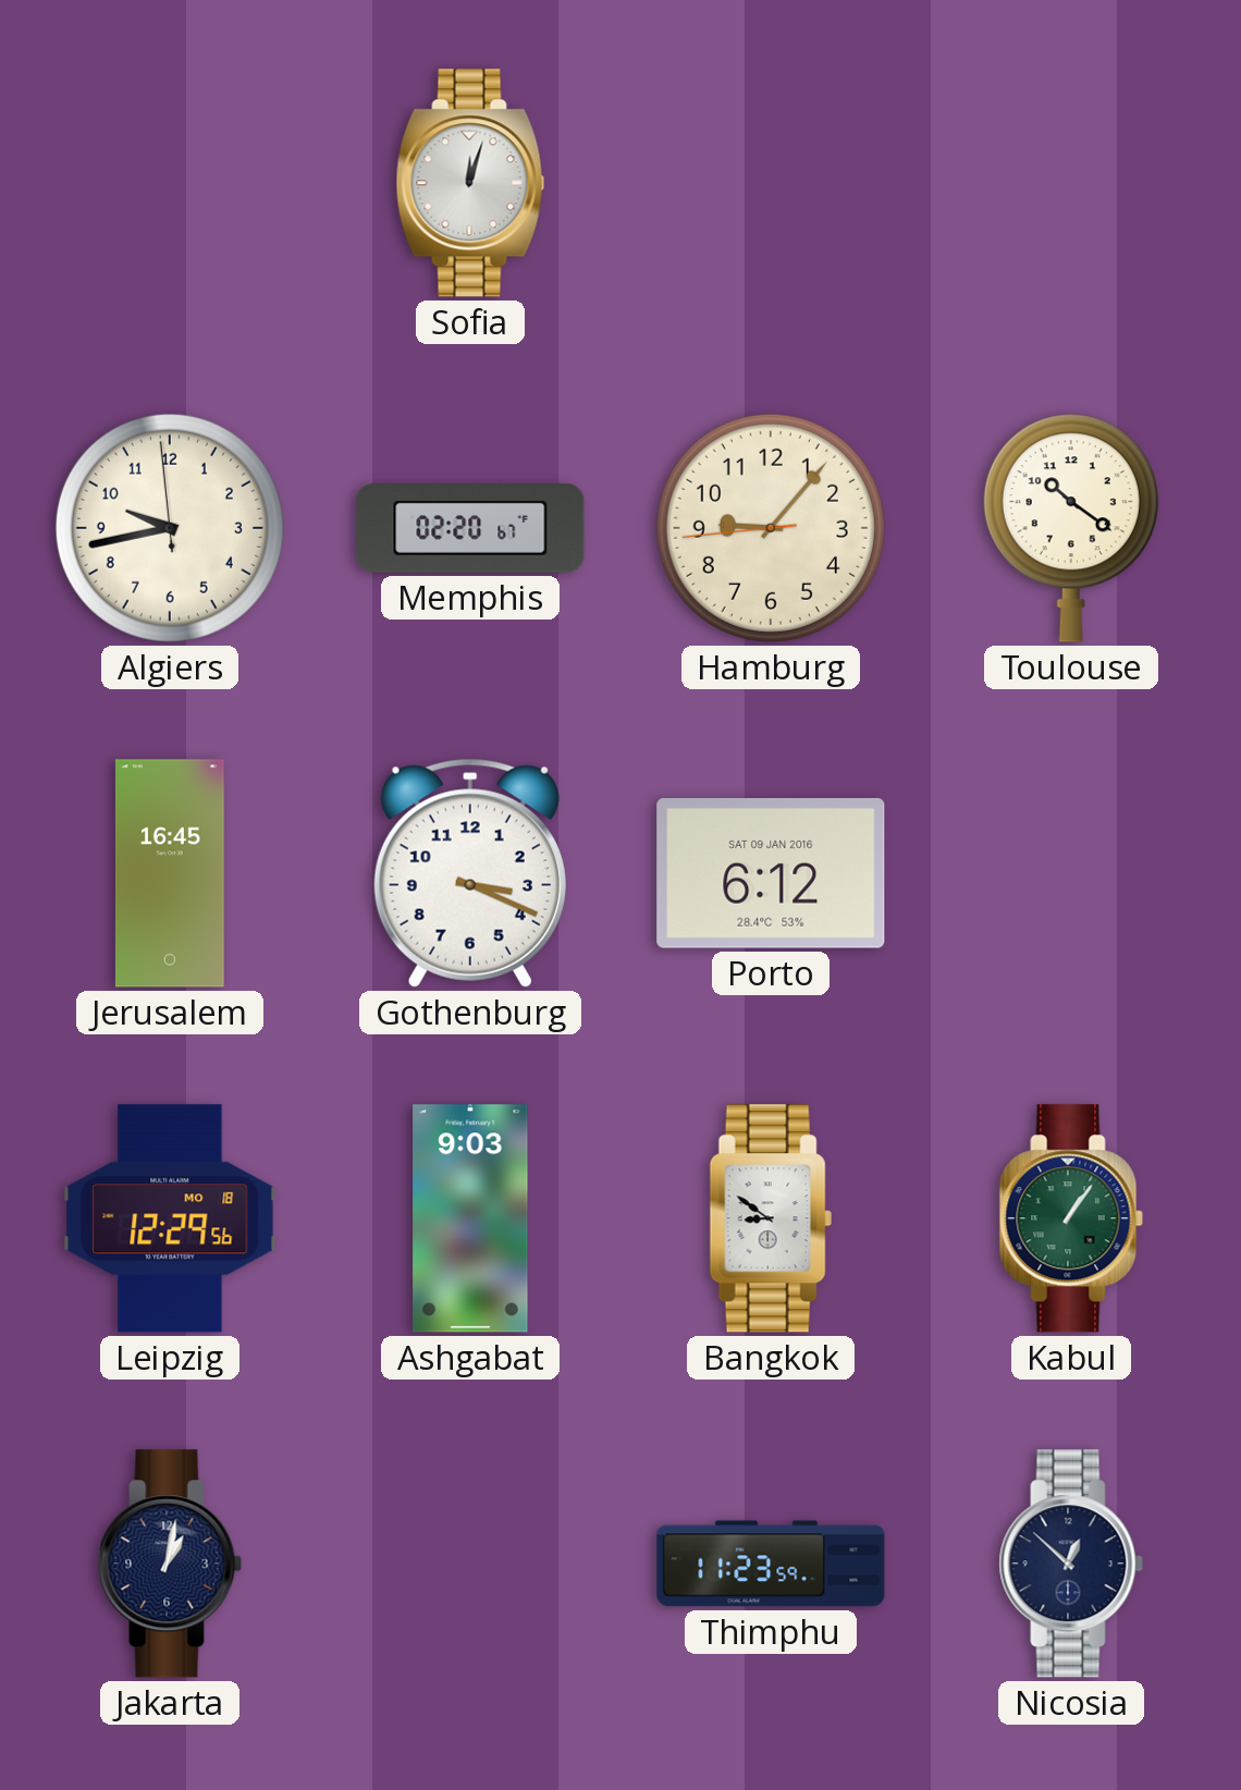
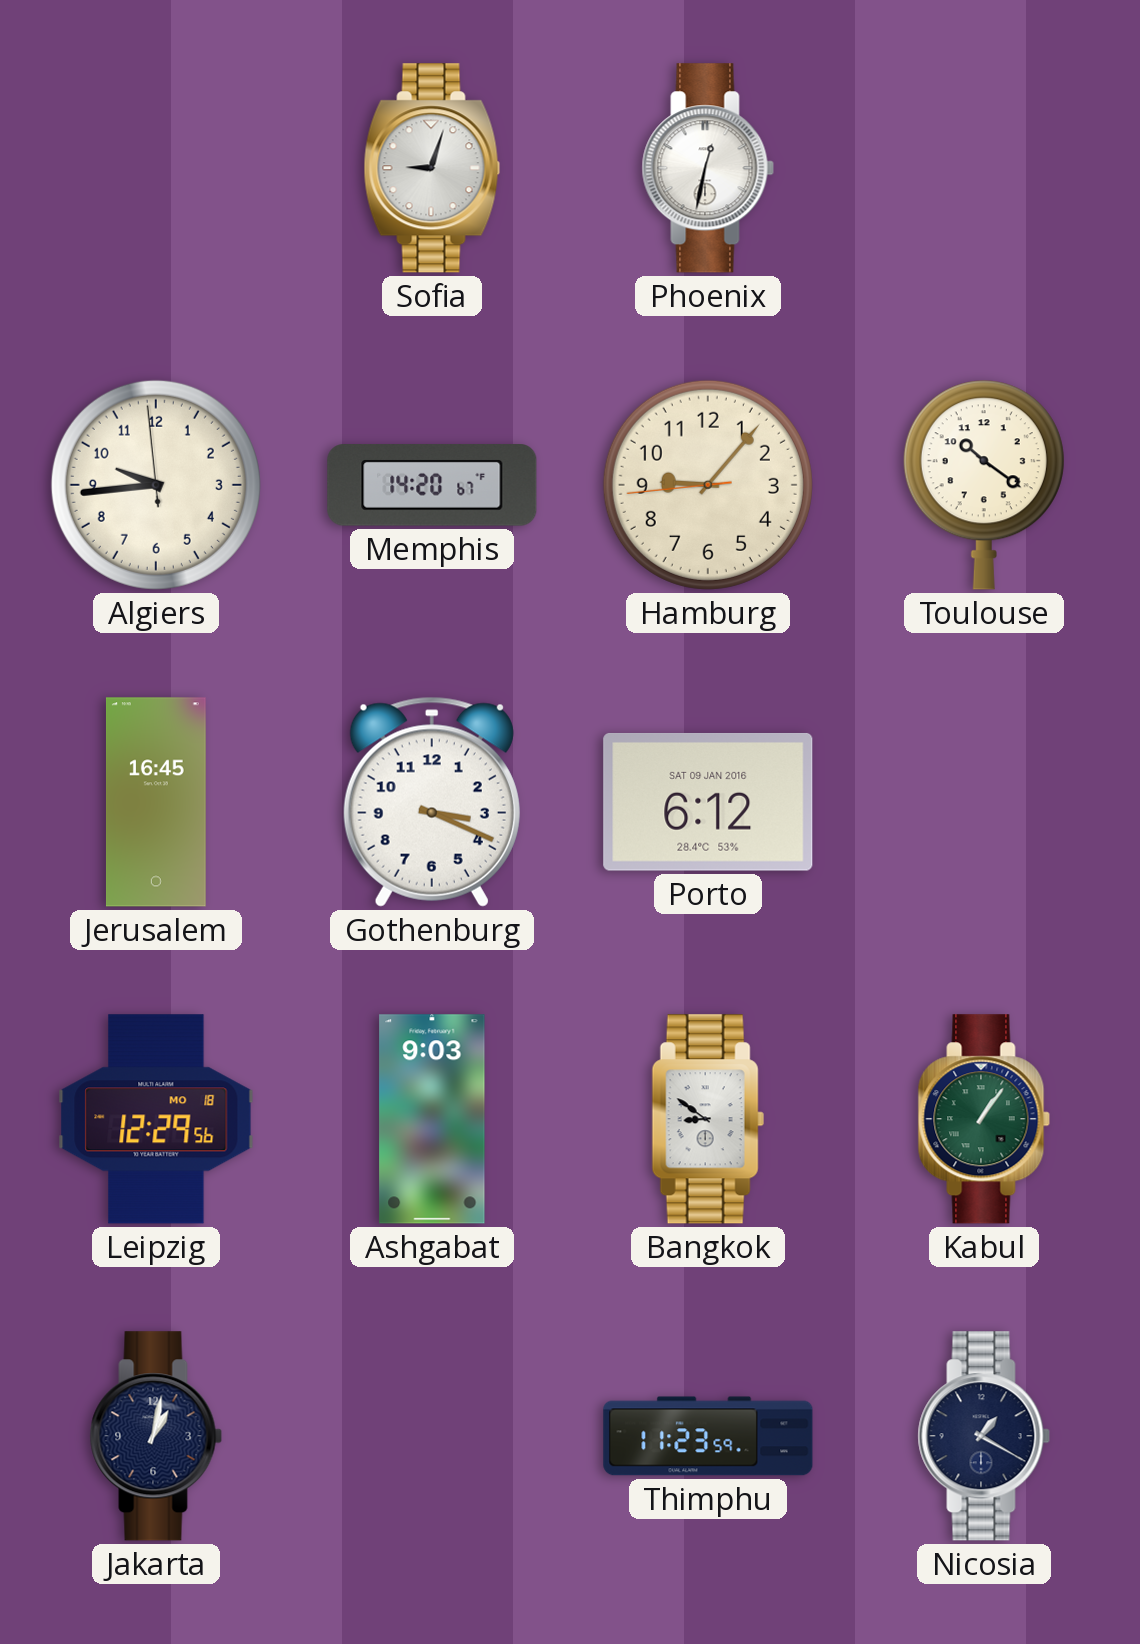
Sofia: 12:03 -> 9:03
Phoenix: none -> 12:32
Algiers: 9:42 -> 9:43
Memphis: 02:20 -> 14:20
Nicosia: 12:52 -> 1:20
